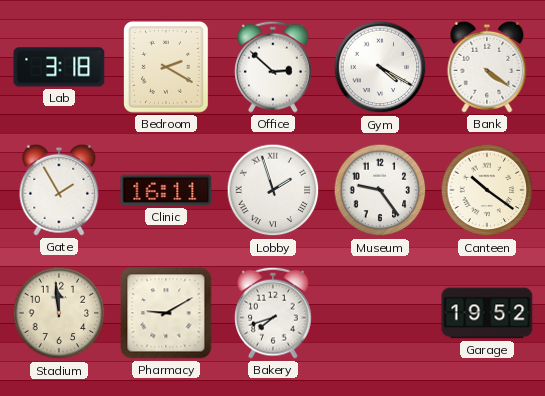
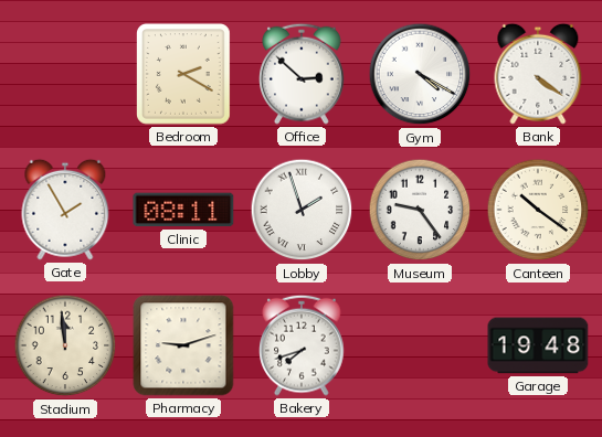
Lab: 3:18 -> none
Clinic: 16:11 -> 08:11
Pharmacy: 9:10 -> 9:12
Garage: 19:52 -> 19:48
